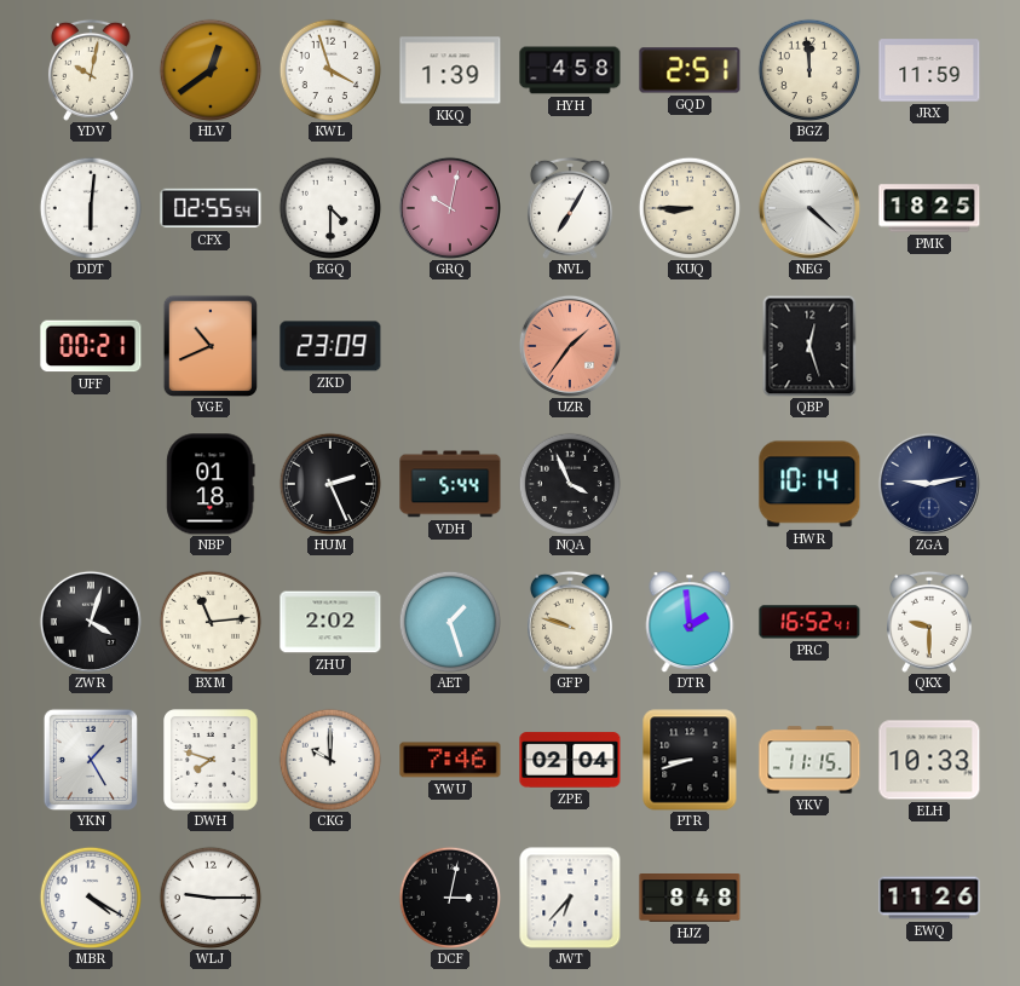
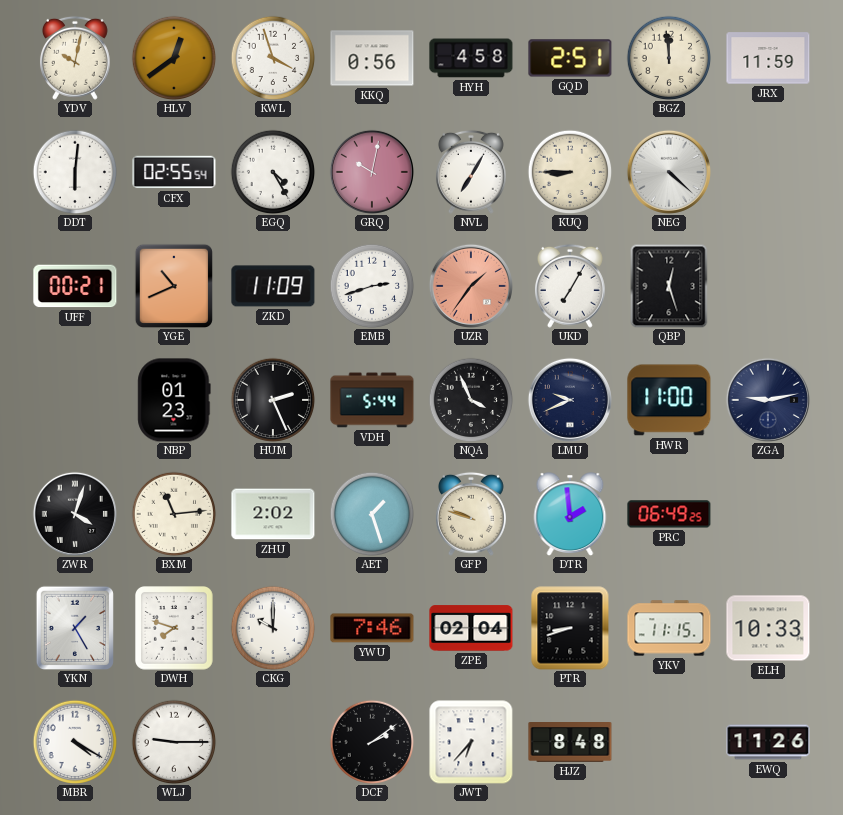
KKQ: 1:39 -> 0:56
EGQ: 4:30 -> 4:25
PMK: 18:25 -> none
ZKD: 23:09 -> 11:09
EMB: none -> 2:42
UKD: none -> 7:05
NBP: 01:18 -> 01:23
LMU: none -> 9:41
HWR: 10:14 -> 11:00
PRC: 16:52 -> 06:49
QKX: 9:30 -> none
DCF: 3:02 -> 2:09
